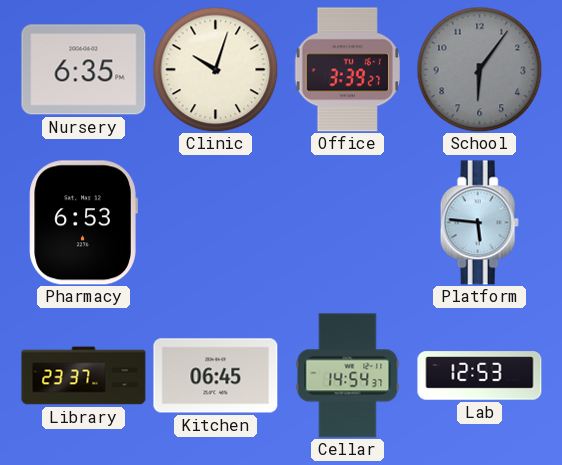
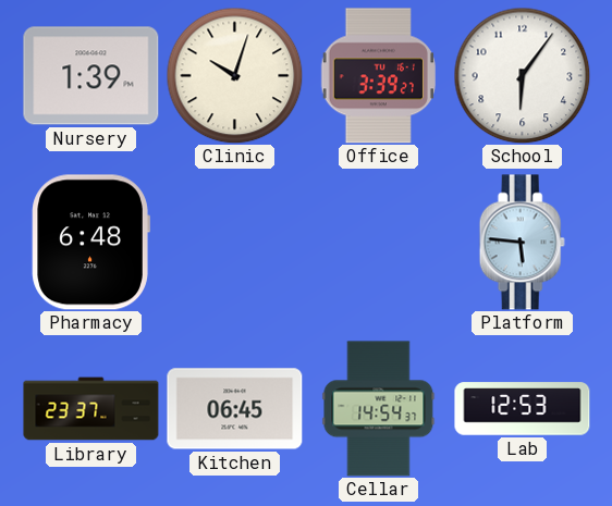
Nursery: 6:35 -> 1:39
School dial: grey -> white
Pharmacy: 6:53 -> 6:48
